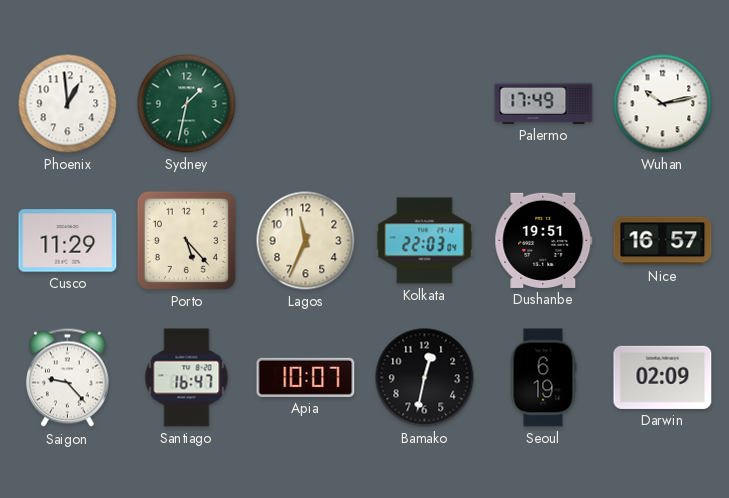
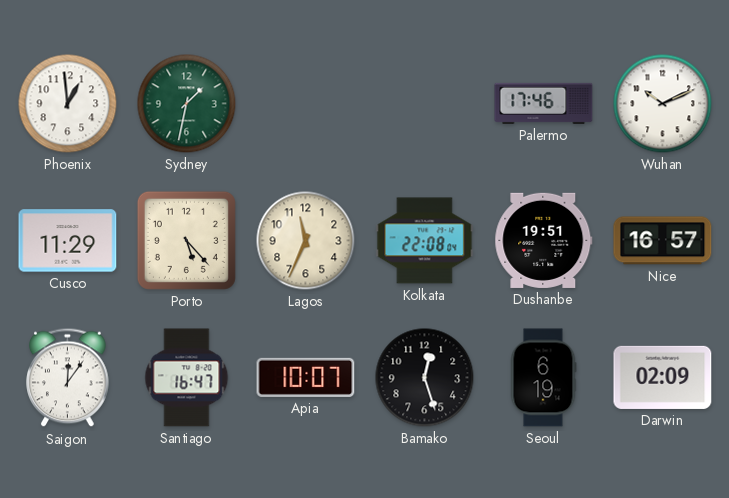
Palermo: 17:49 -> 17:46
Wuhan: 10:13 -> 10:11
Kolkata: 22:03 -> 22:08
Saigon: 9:23 -> 12:06
Bamako: 12:32 -> 12:27
